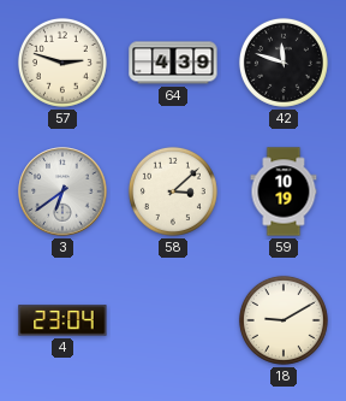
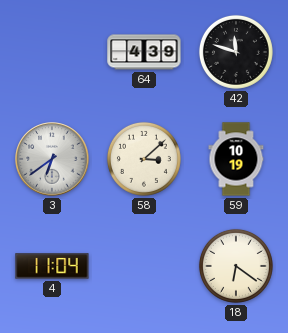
57: 2:48 -> none
4: 23:04 -> 11:04
18: 9:10 -> 6:21
